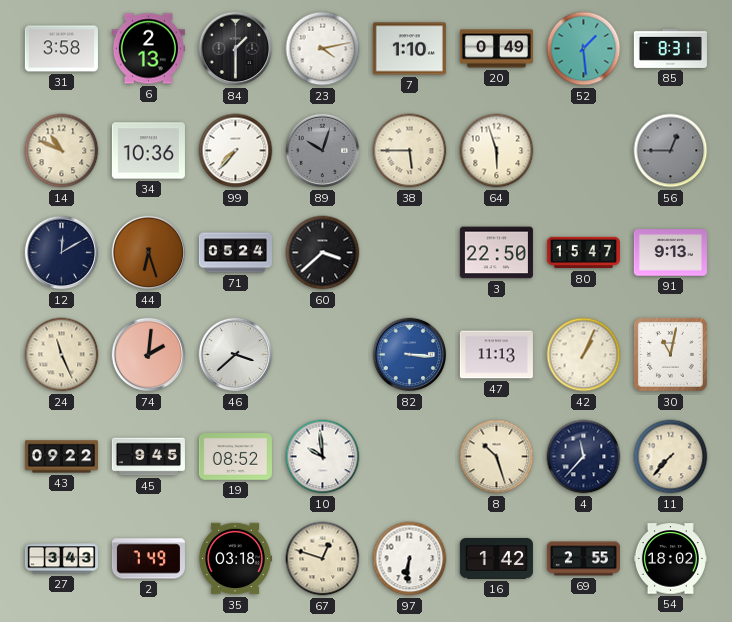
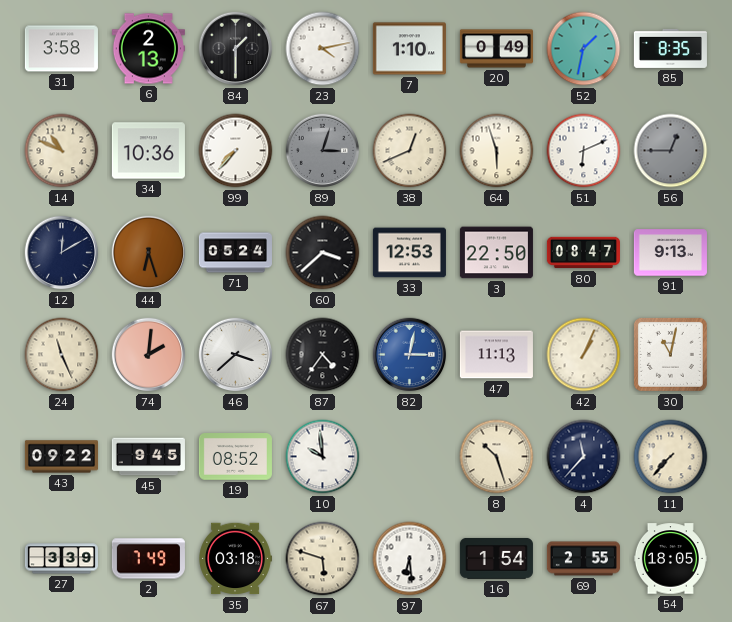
52: 1:29 -> 1:32
85: 8:31 -> 8:35
89: 10:03 -> 3:03
38: 5:45 -> 12:41
51: none -> 6:11
33: none -> 12:53
80: 15:47 -> 08:47
87: none -> 4:36
82: 3:16 -> 3:02
27: 3:43 -> 3:39
67: 12:48 -> 5:48
97: 6:31 -> 6:29
16: 1:42 -> 1:54
54: 18:02 -> 18:05
